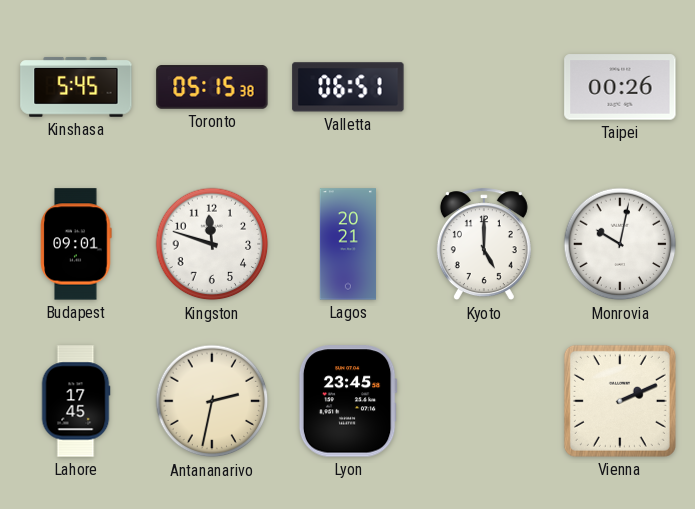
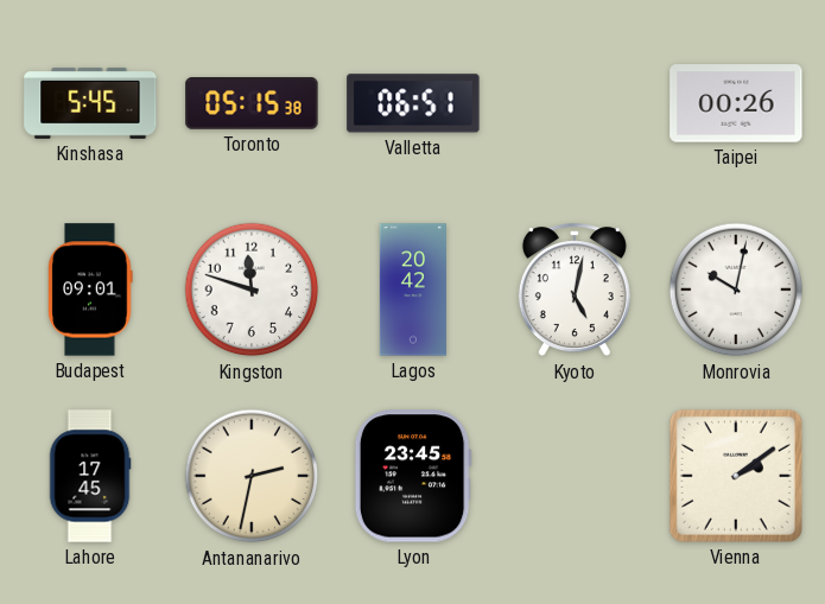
Lagos: 20:21 -> 20:42
Kyoto: 5:00 -> 5:02
Vienna: 2:11 -> 2:09
